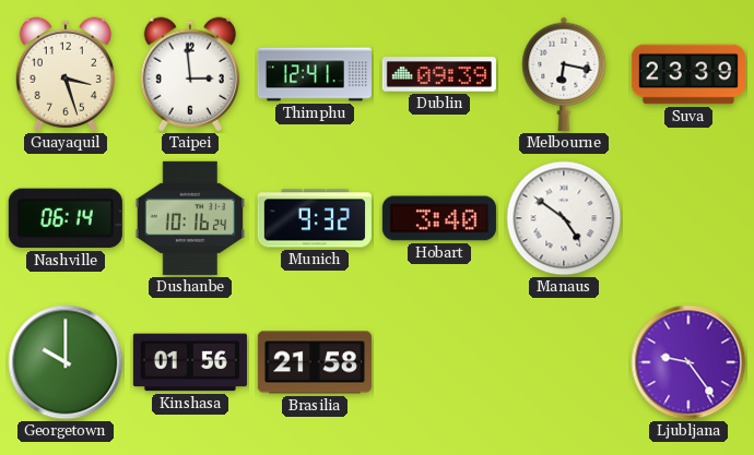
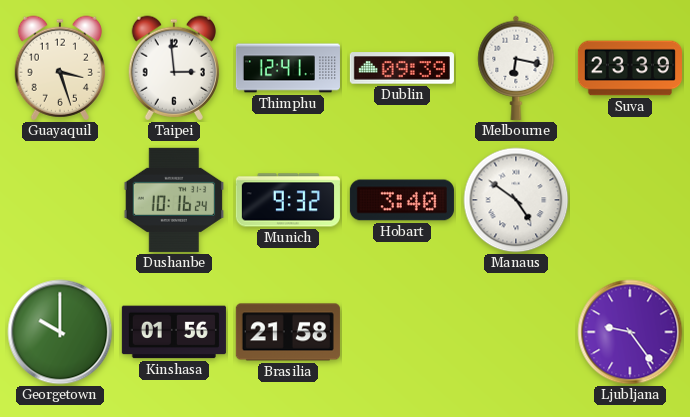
Nashville: 06:14 -> none
